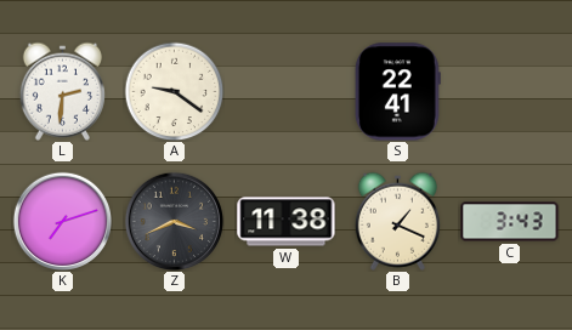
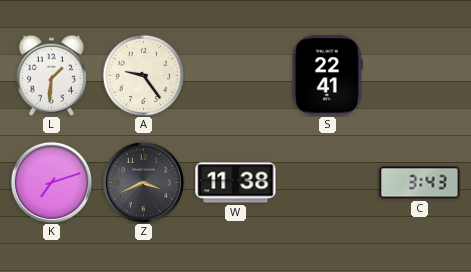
L: 2:31 -> 1:31
A: 9:21 -> 9:24
B: 1:19 -> none
